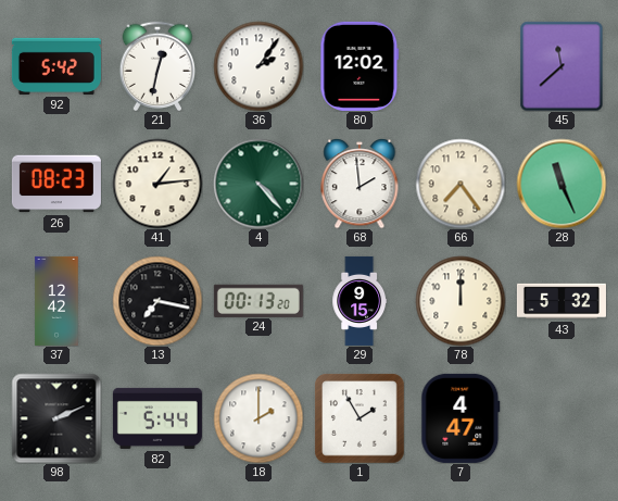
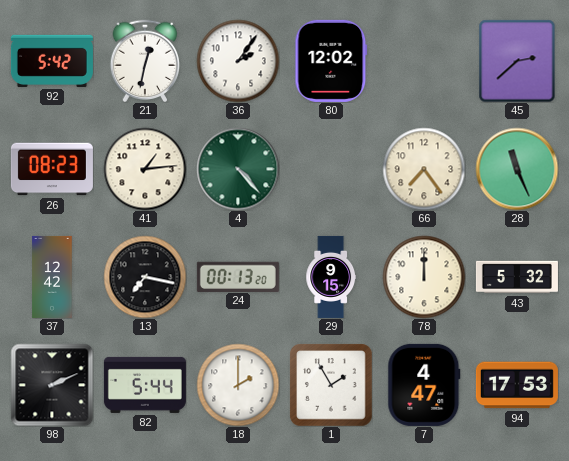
45: 11:38 -> 2:38
68: 1:59 -> none
94: none -> 17:53
